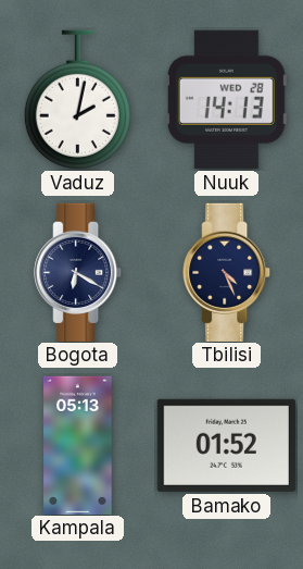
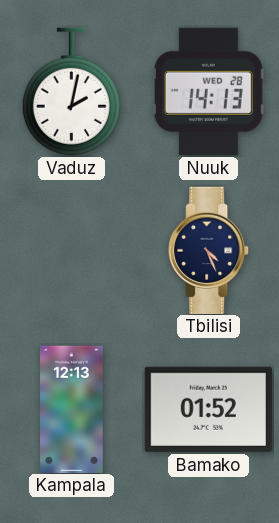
Bogota: 6:20 -> none
Kampala: 05:13 -> 12:13
